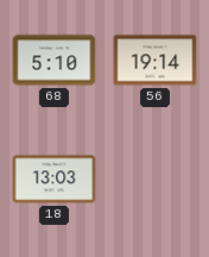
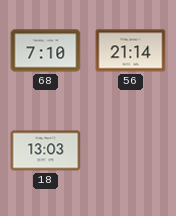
68: 5:10 -> 7:10
56: 19:14 -> 21:14
